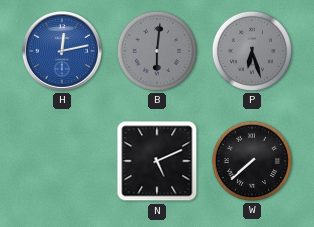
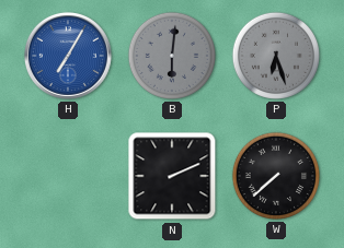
H: 12:13 -> 7:05
N: 5:11 -> 2:11
